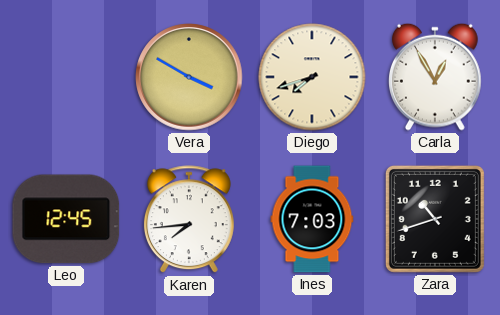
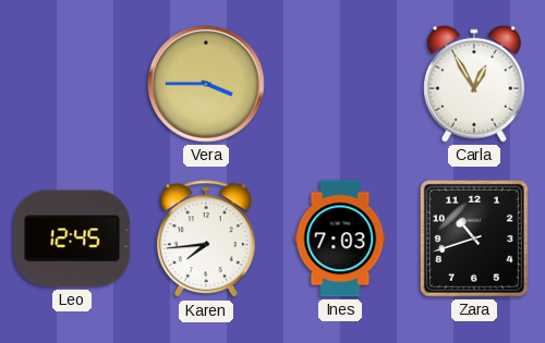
Vera: 3:50 -> 3:45
Diego: 7:42 -> none
